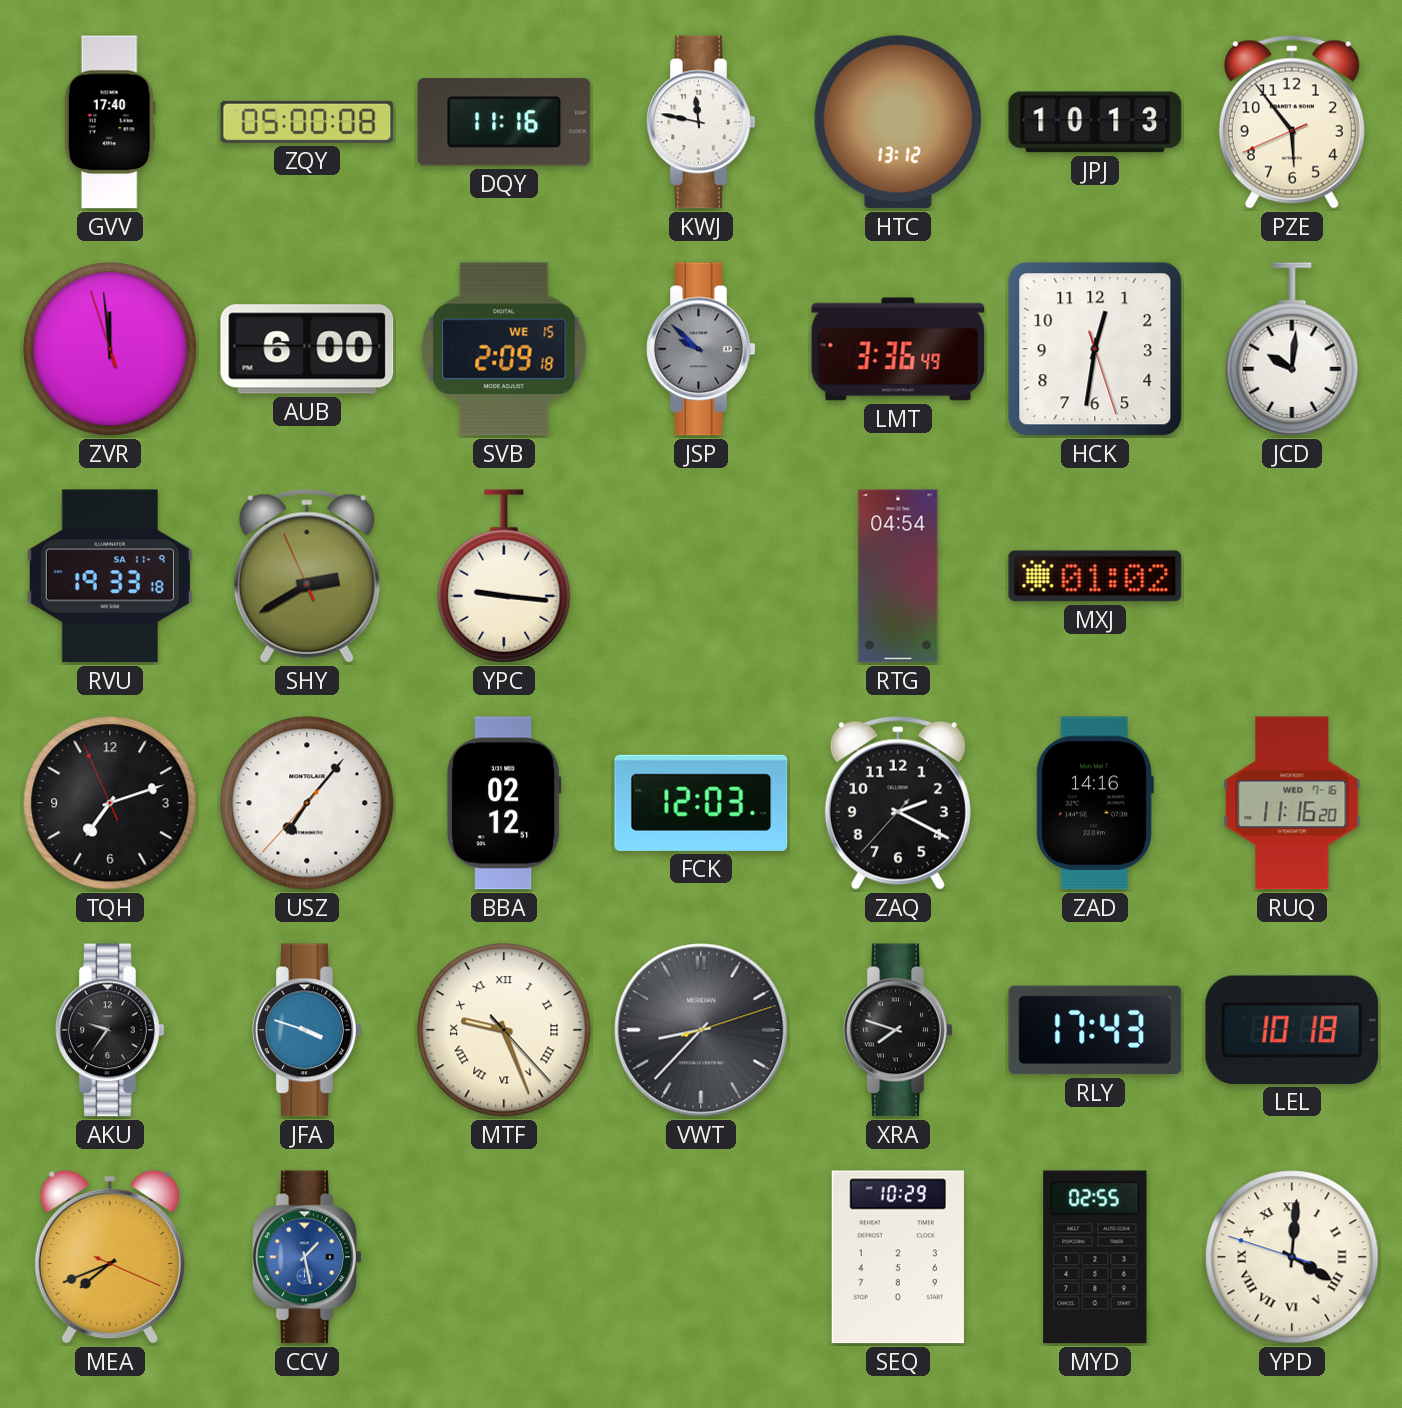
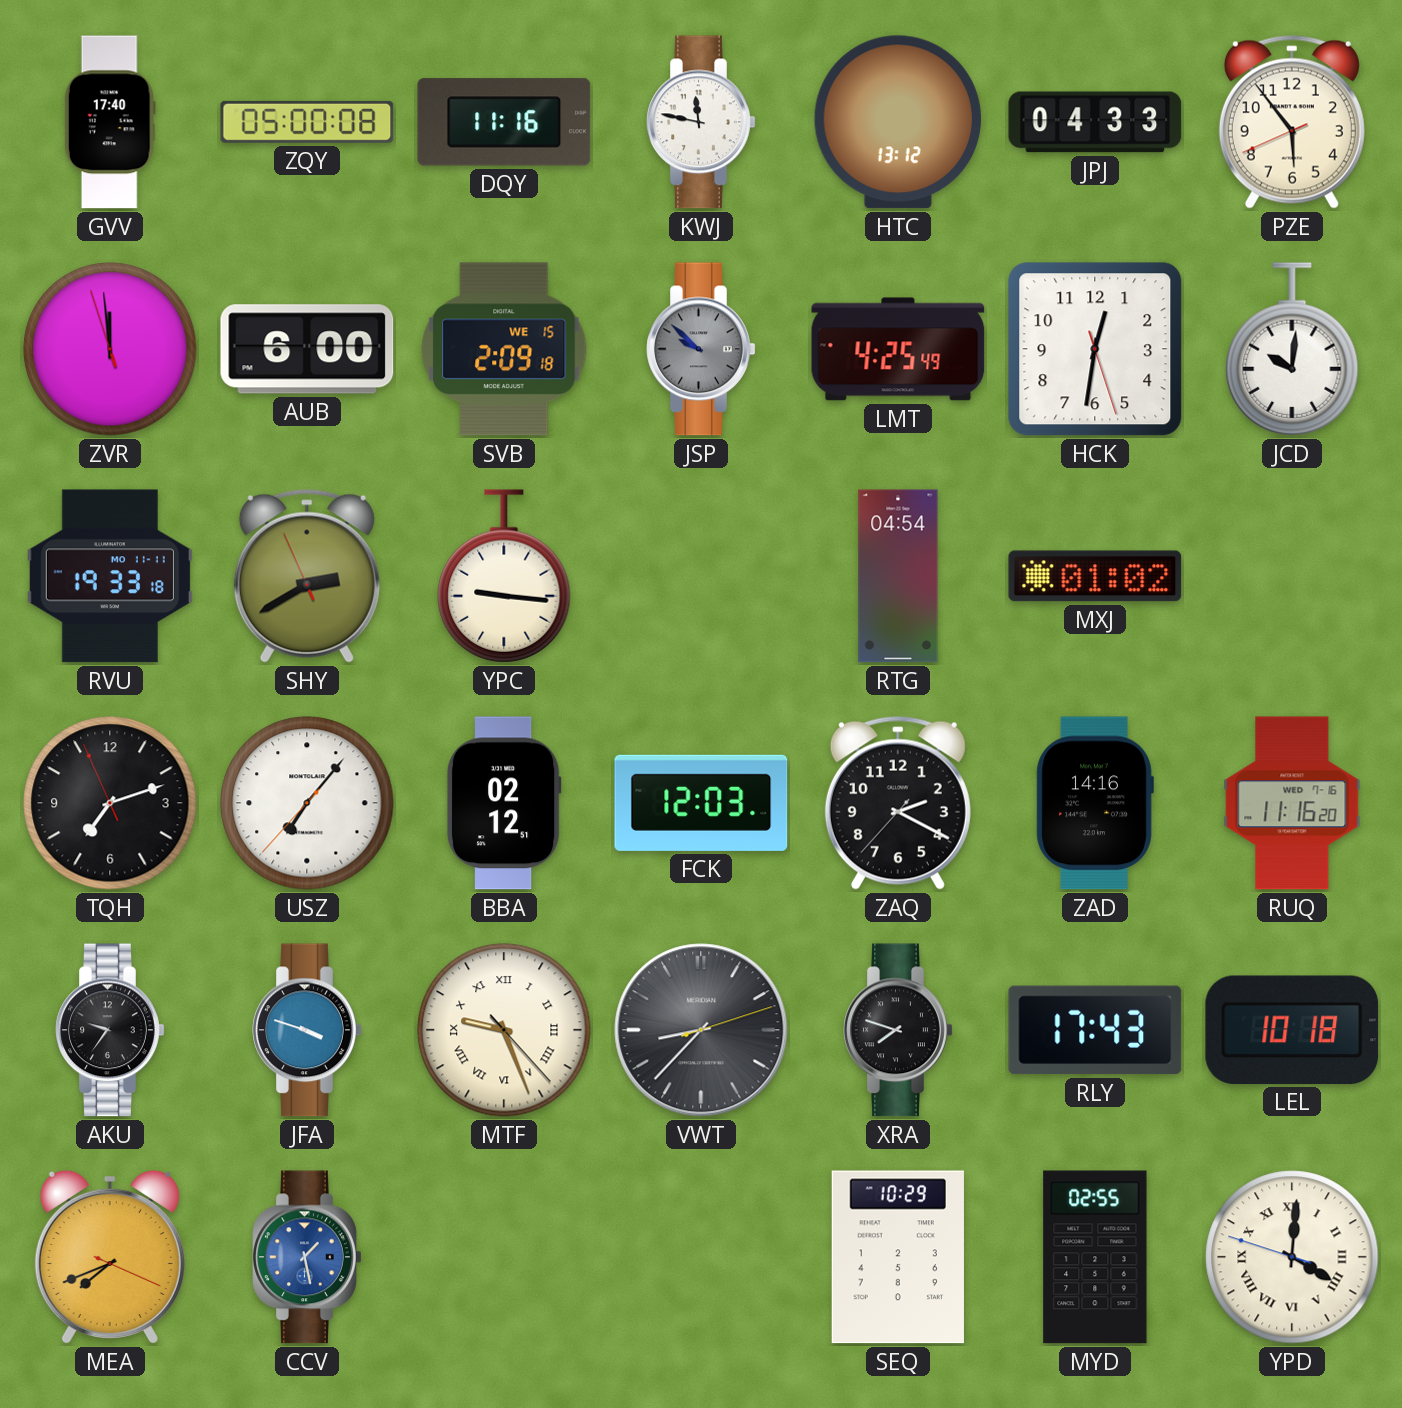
JPJ: 10:13 -> 04:33
LMT: 3:36 -> 4:25
RVU date: SA 11-9 -> MO 11-11
